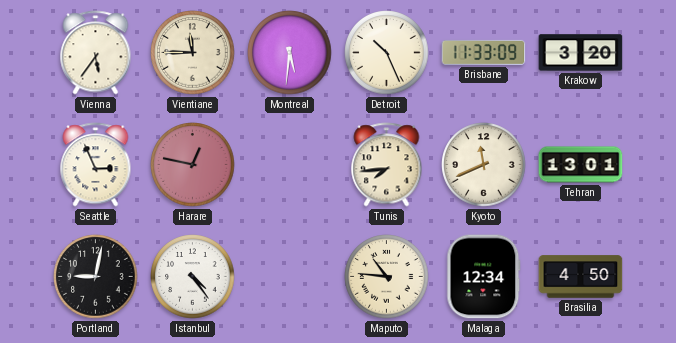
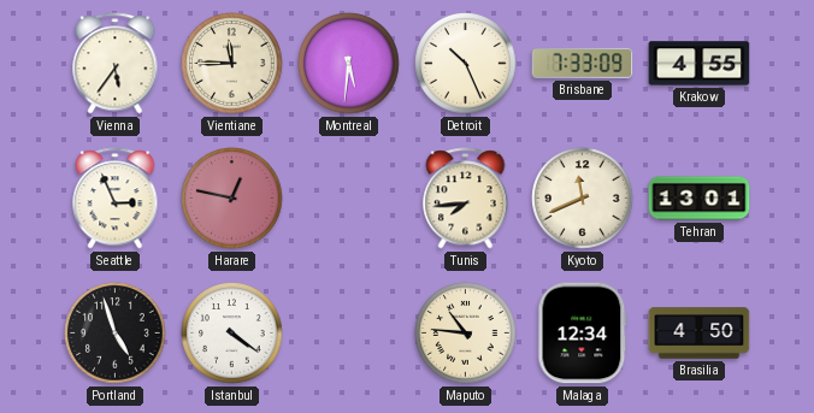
Brisbane: 11:33 -> 7:33
Krakow: 3:20 -> 4:55
Portland: 9:02 -> 4:57
Istanbul: 4:24 -> 4:21
